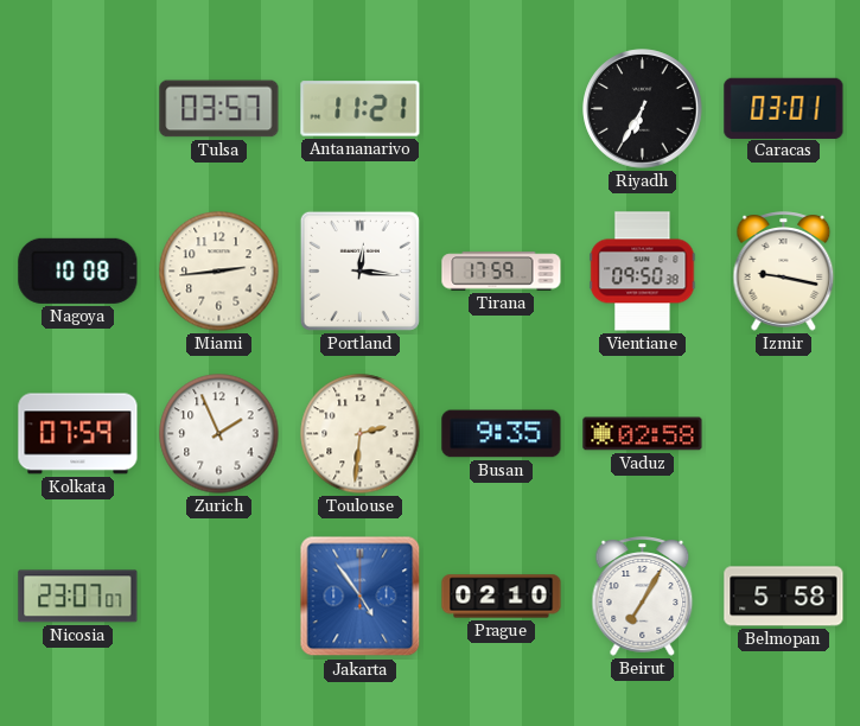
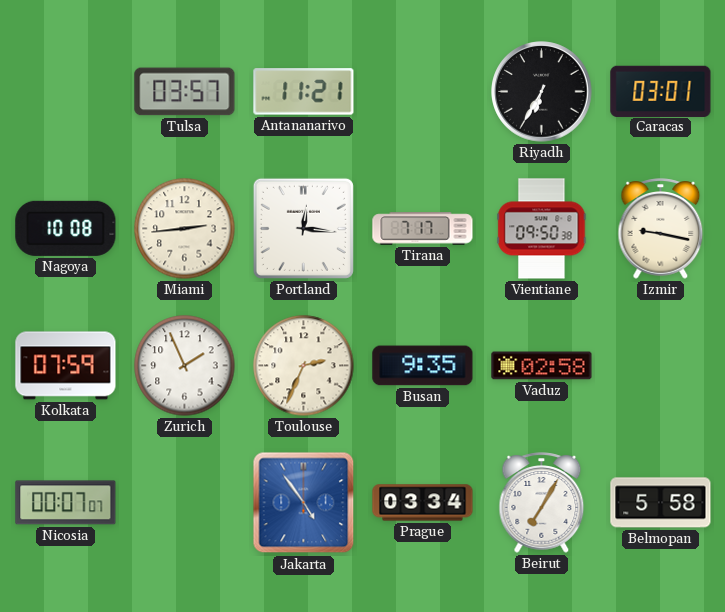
Tirana: 17:59 -> 7:17
Toulouse: 2:31 -> 2:34
Nicosia: 23:07 -> 00:07
Prague: 02:10 -> 03:34
